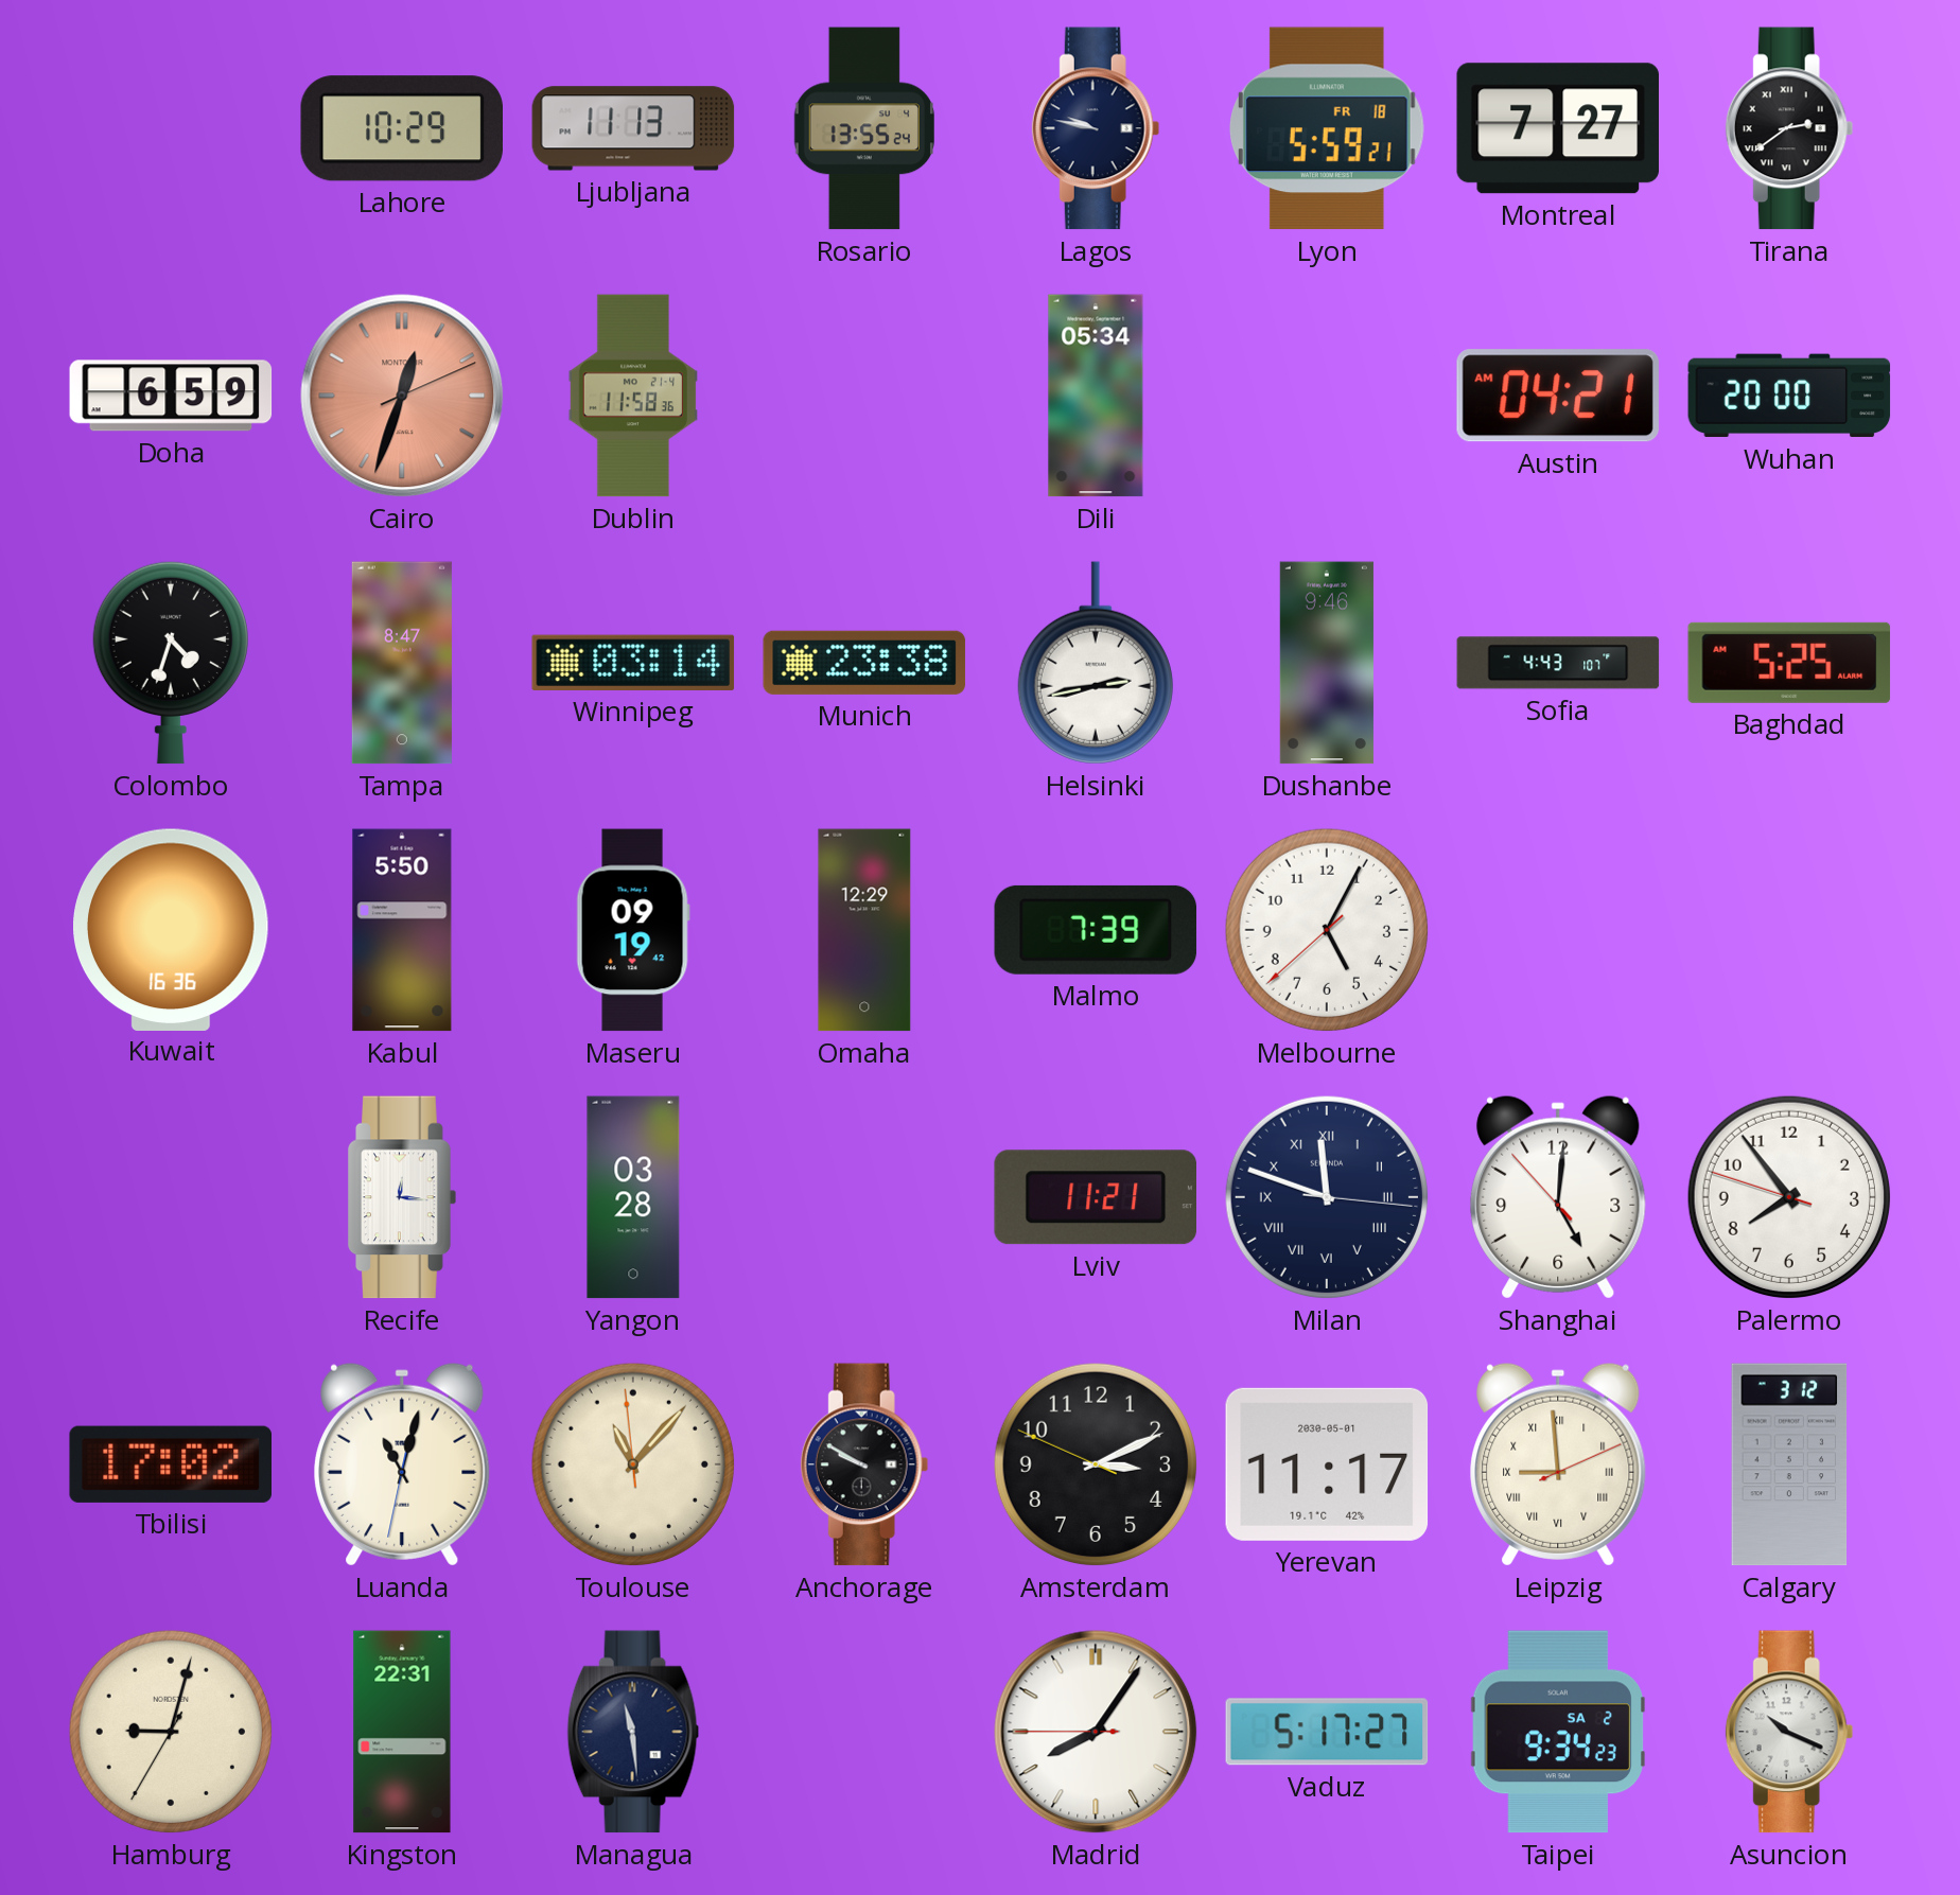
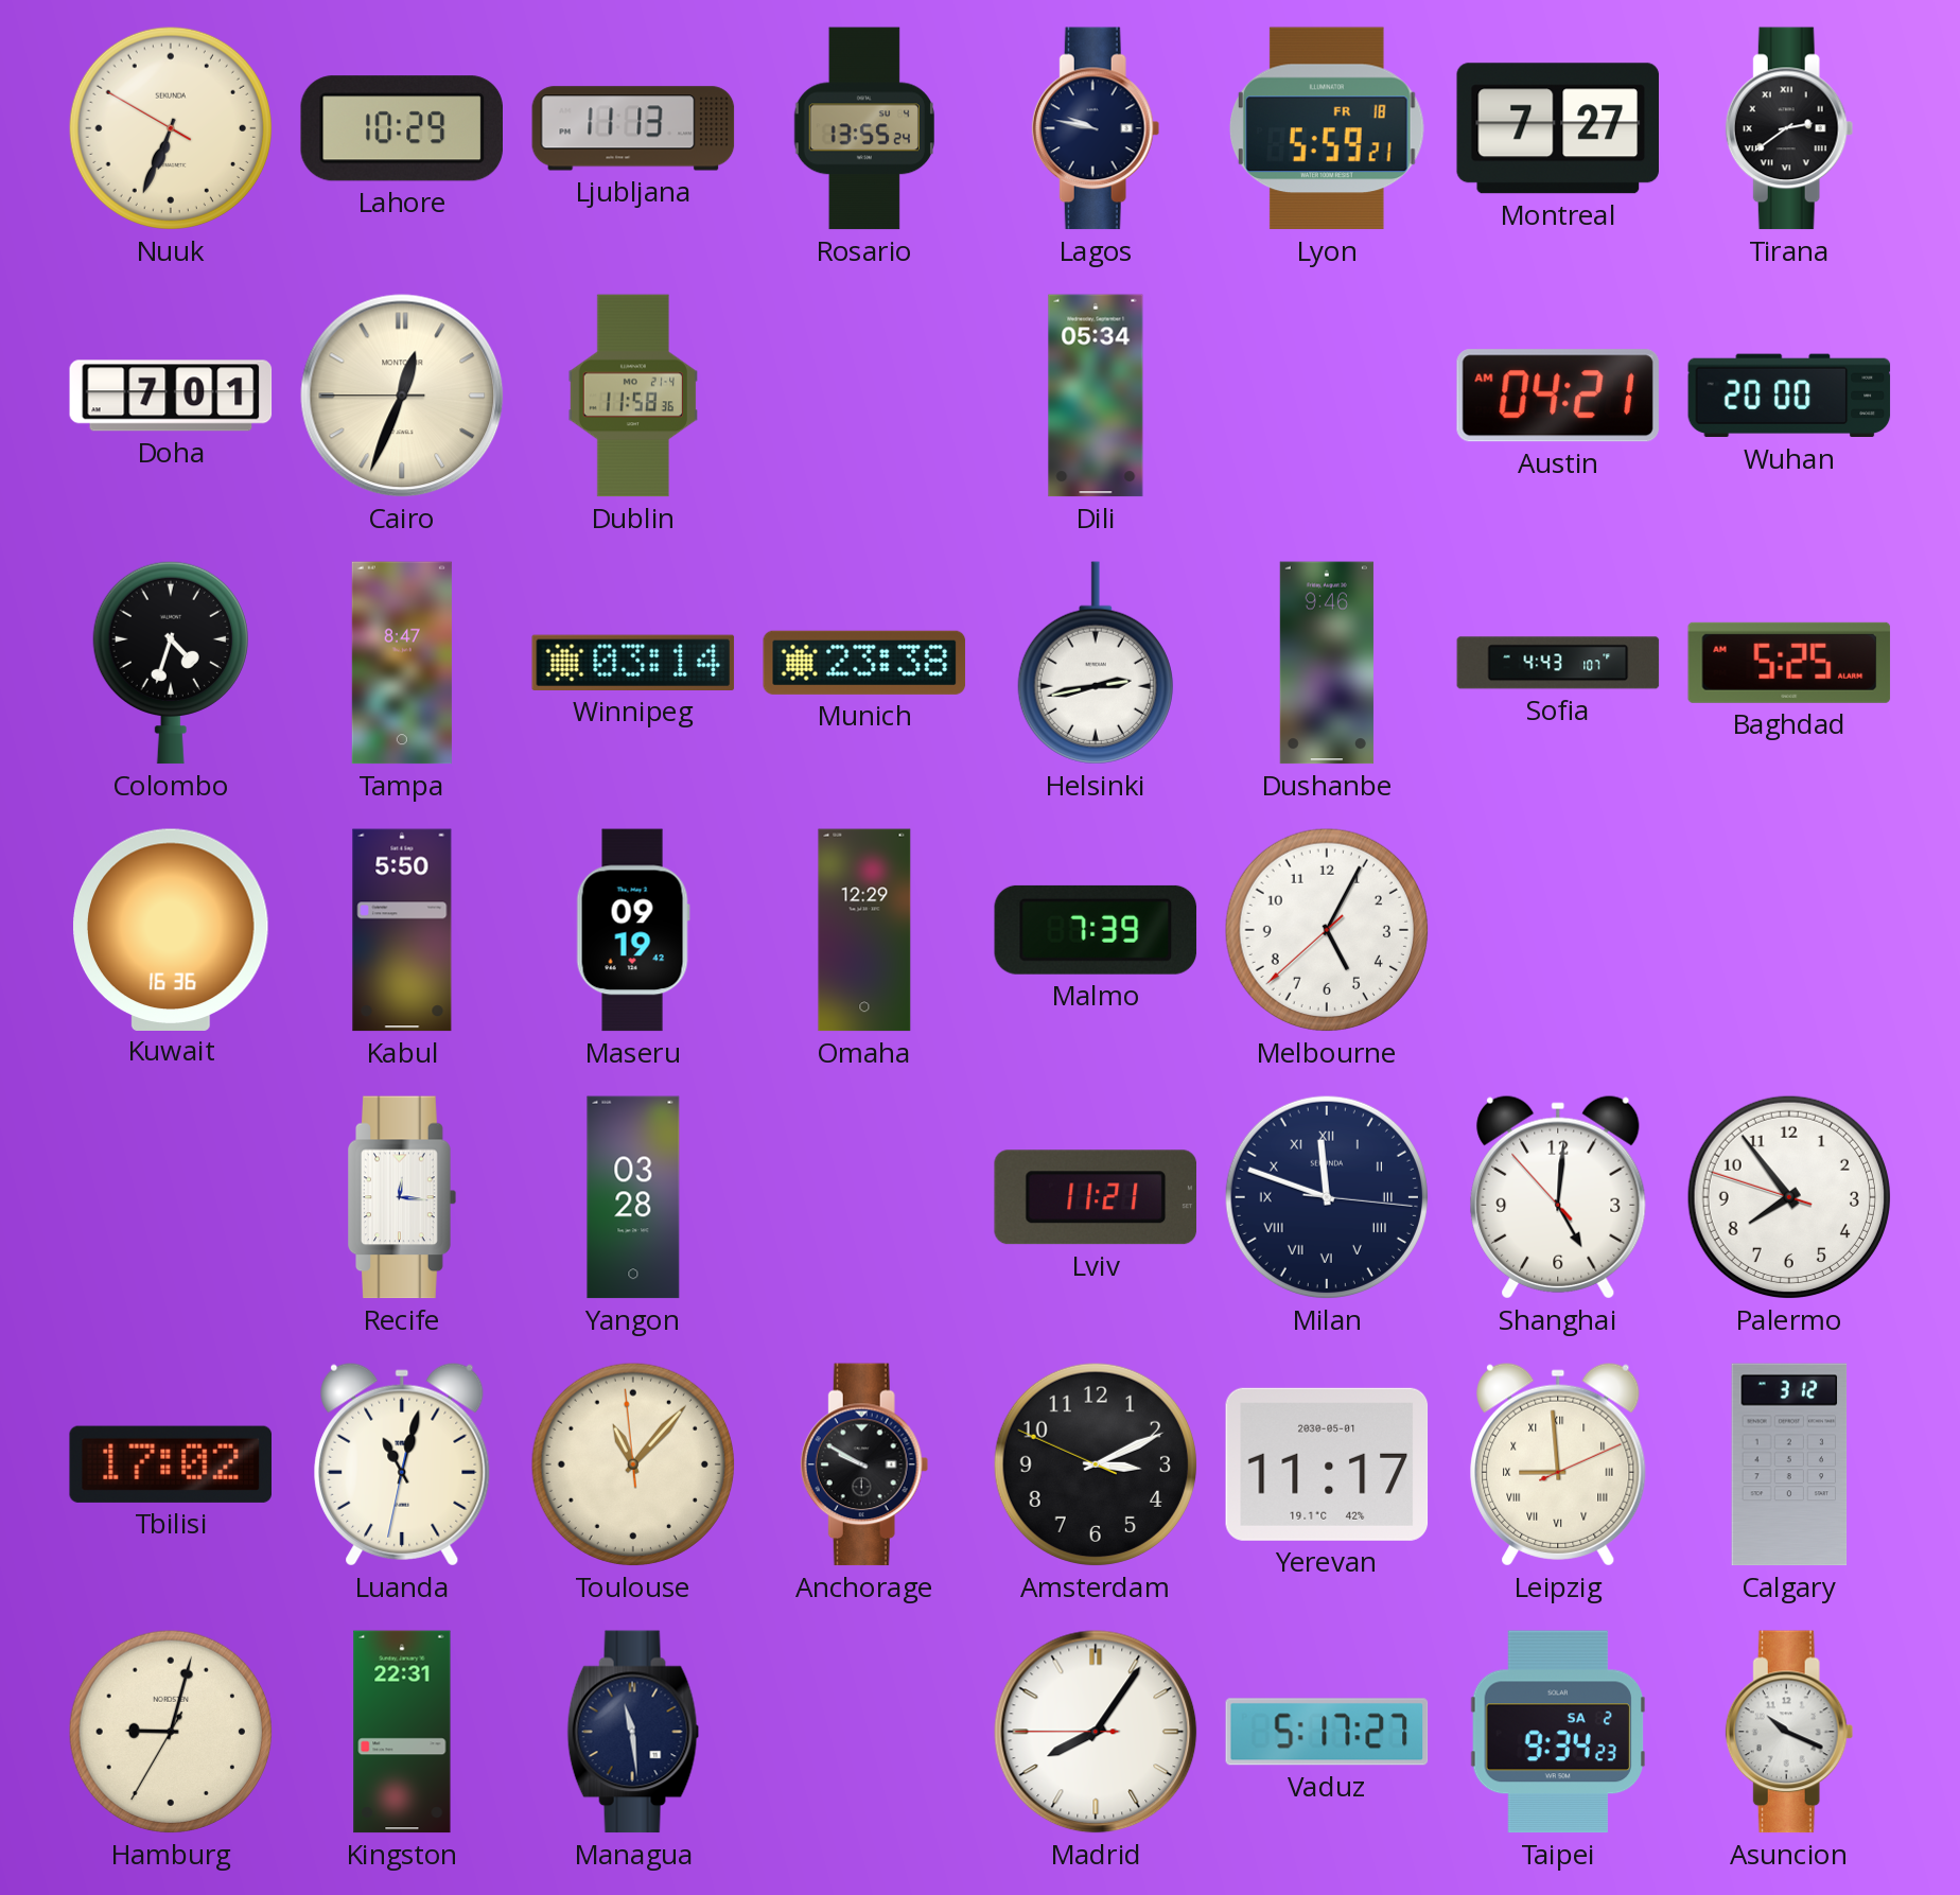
Nuuk: none -> 6:33
Doha: 6:59 -> 7:01
Cairo: 12:33:11 -> 12:33:45
Cairo dial: salmon -> cream
